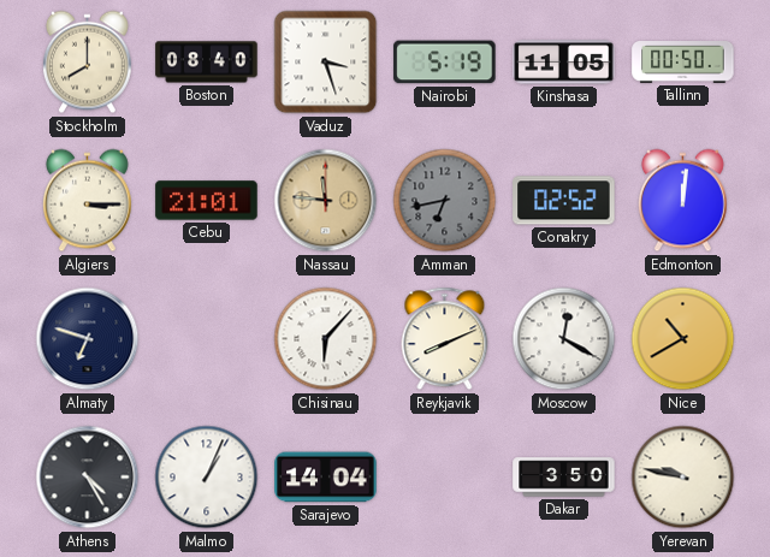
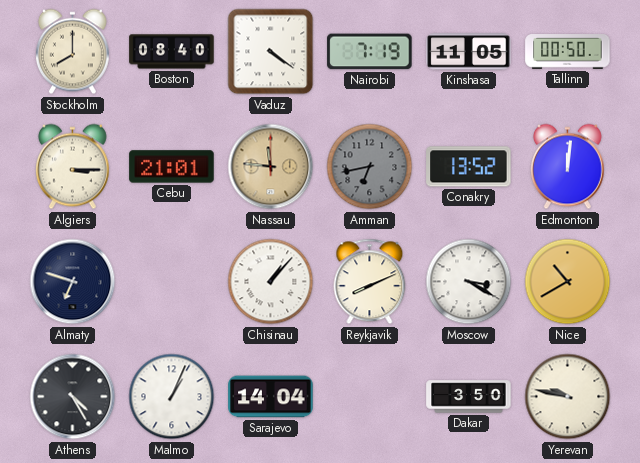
Vaduz: 3:27 -> 4:21
Nairobi: 5:19 -> 7:19
Conakry: 02:52 -> 13:52
Chisinau: 6:07 -> 1:07
Moscow: 12:20 -> 3:20
